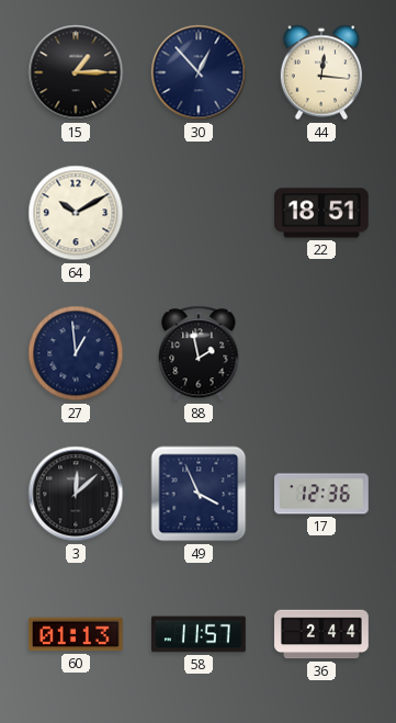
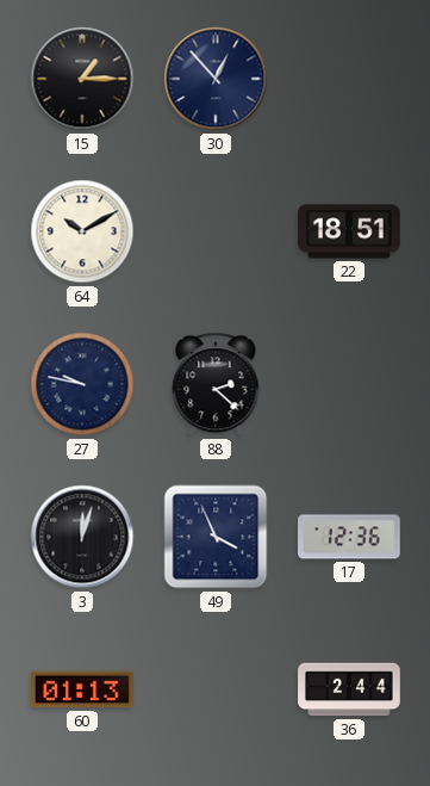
44: 12:16 -> none
27: 12:59 -> 9:47
88: 1:58 -> 2:22
3: 12:08 -> 12:03
58: 11:57 -> none
